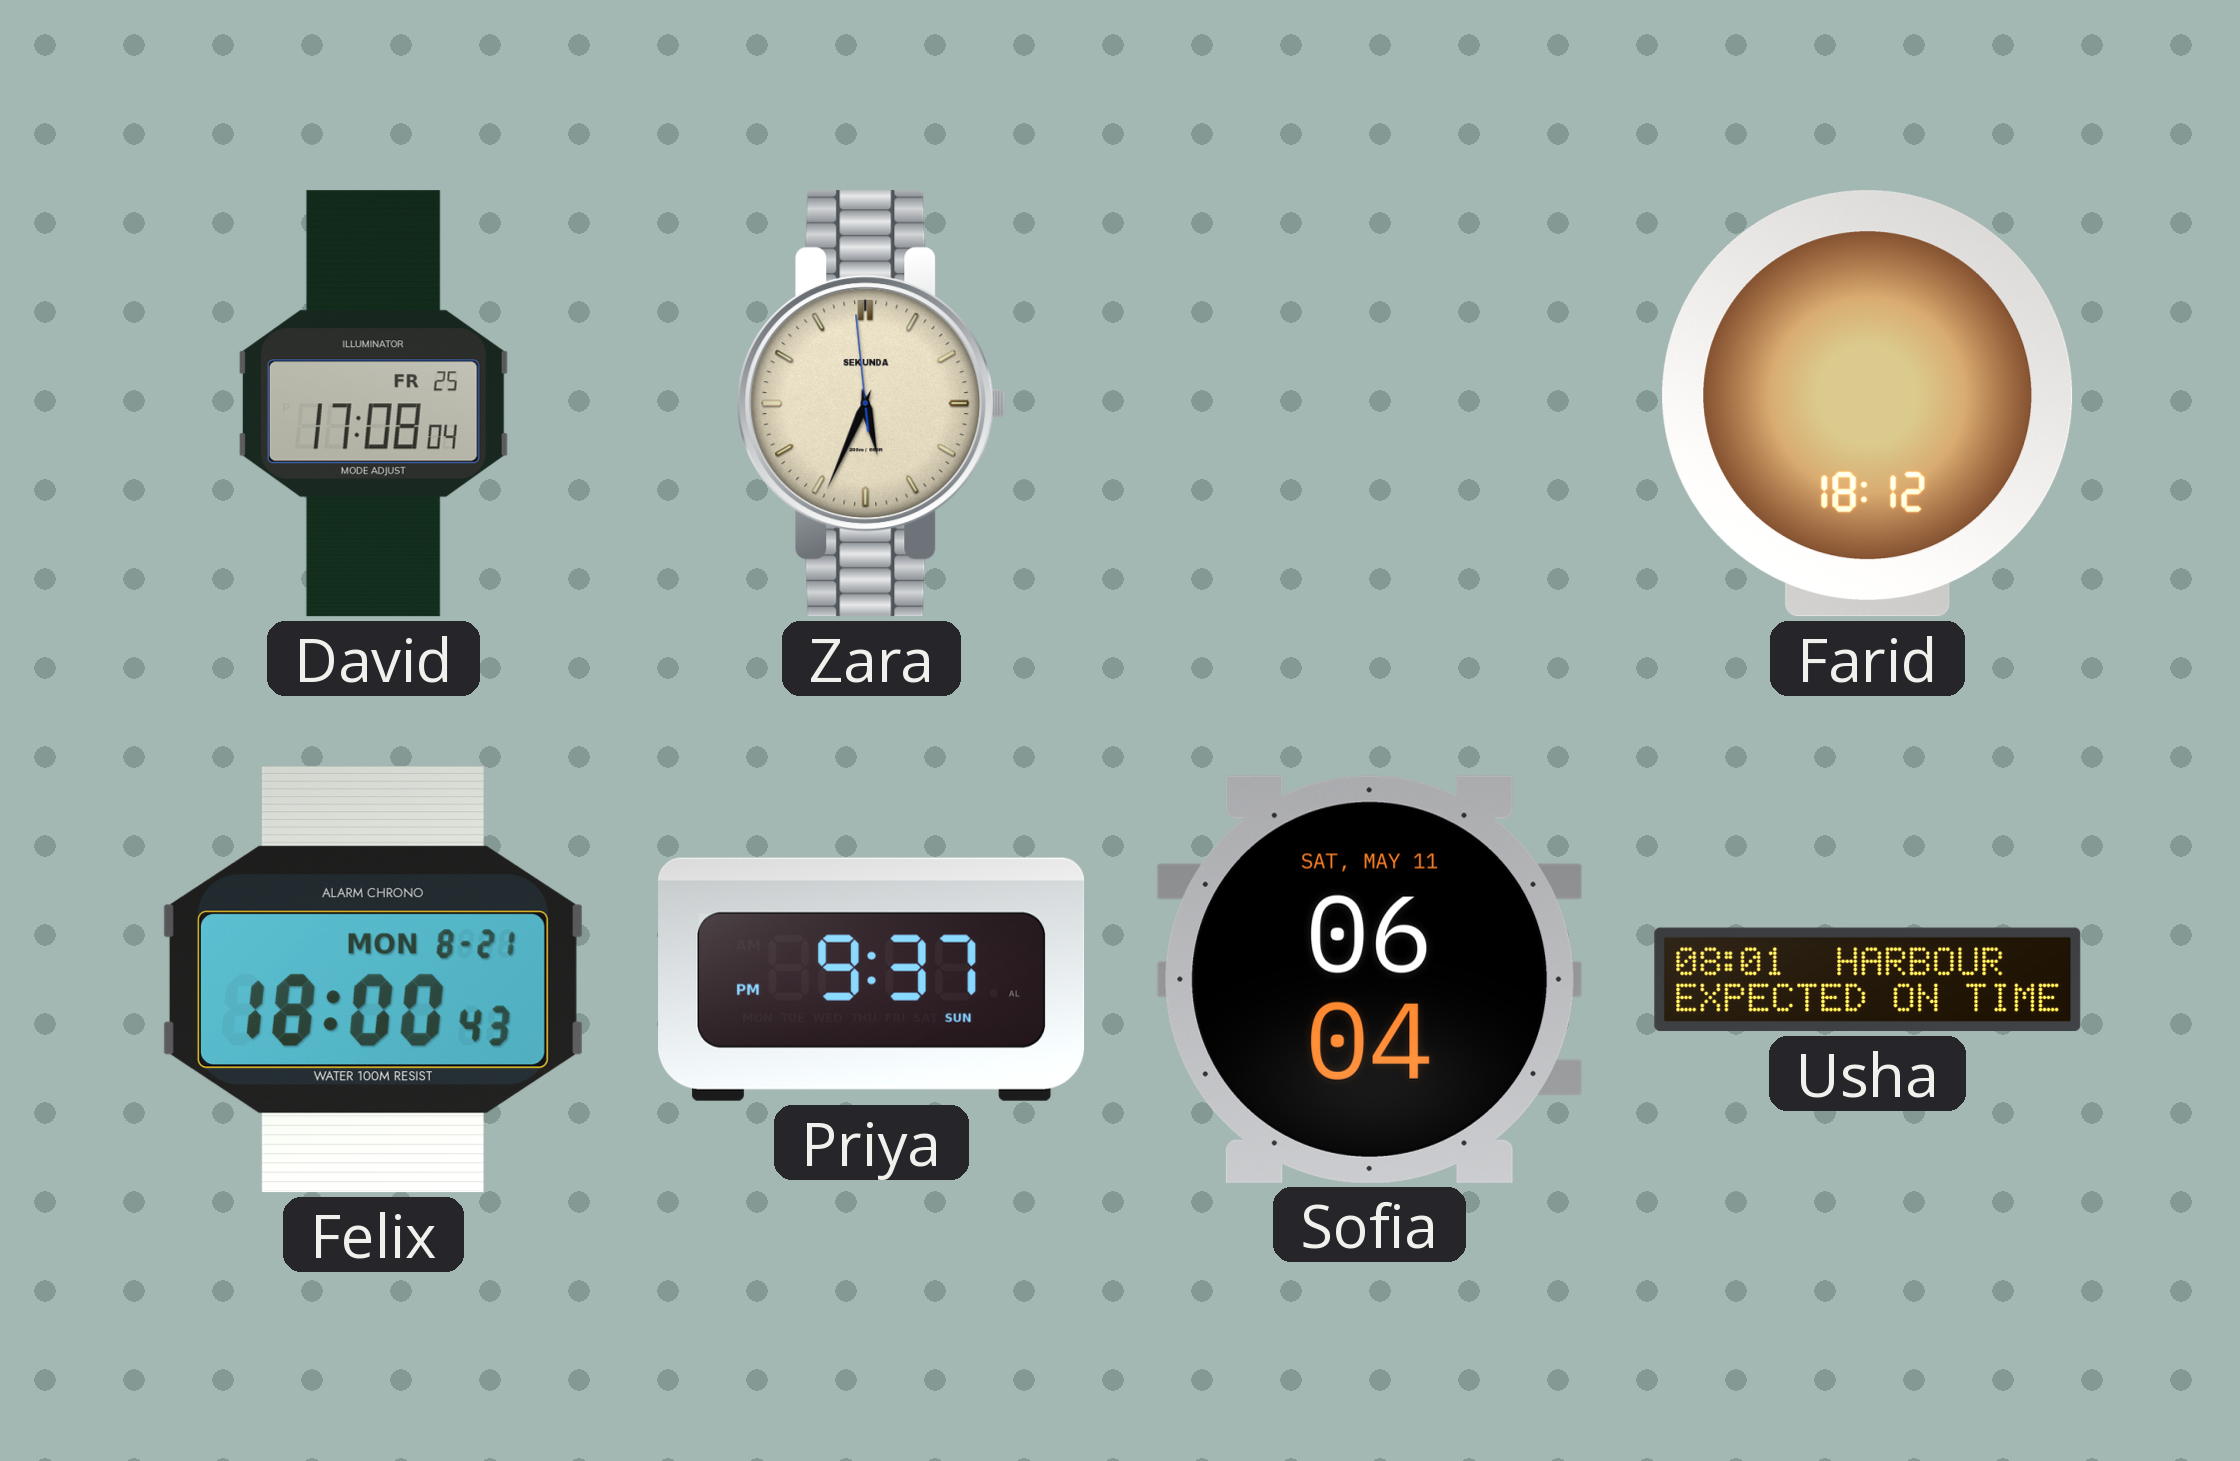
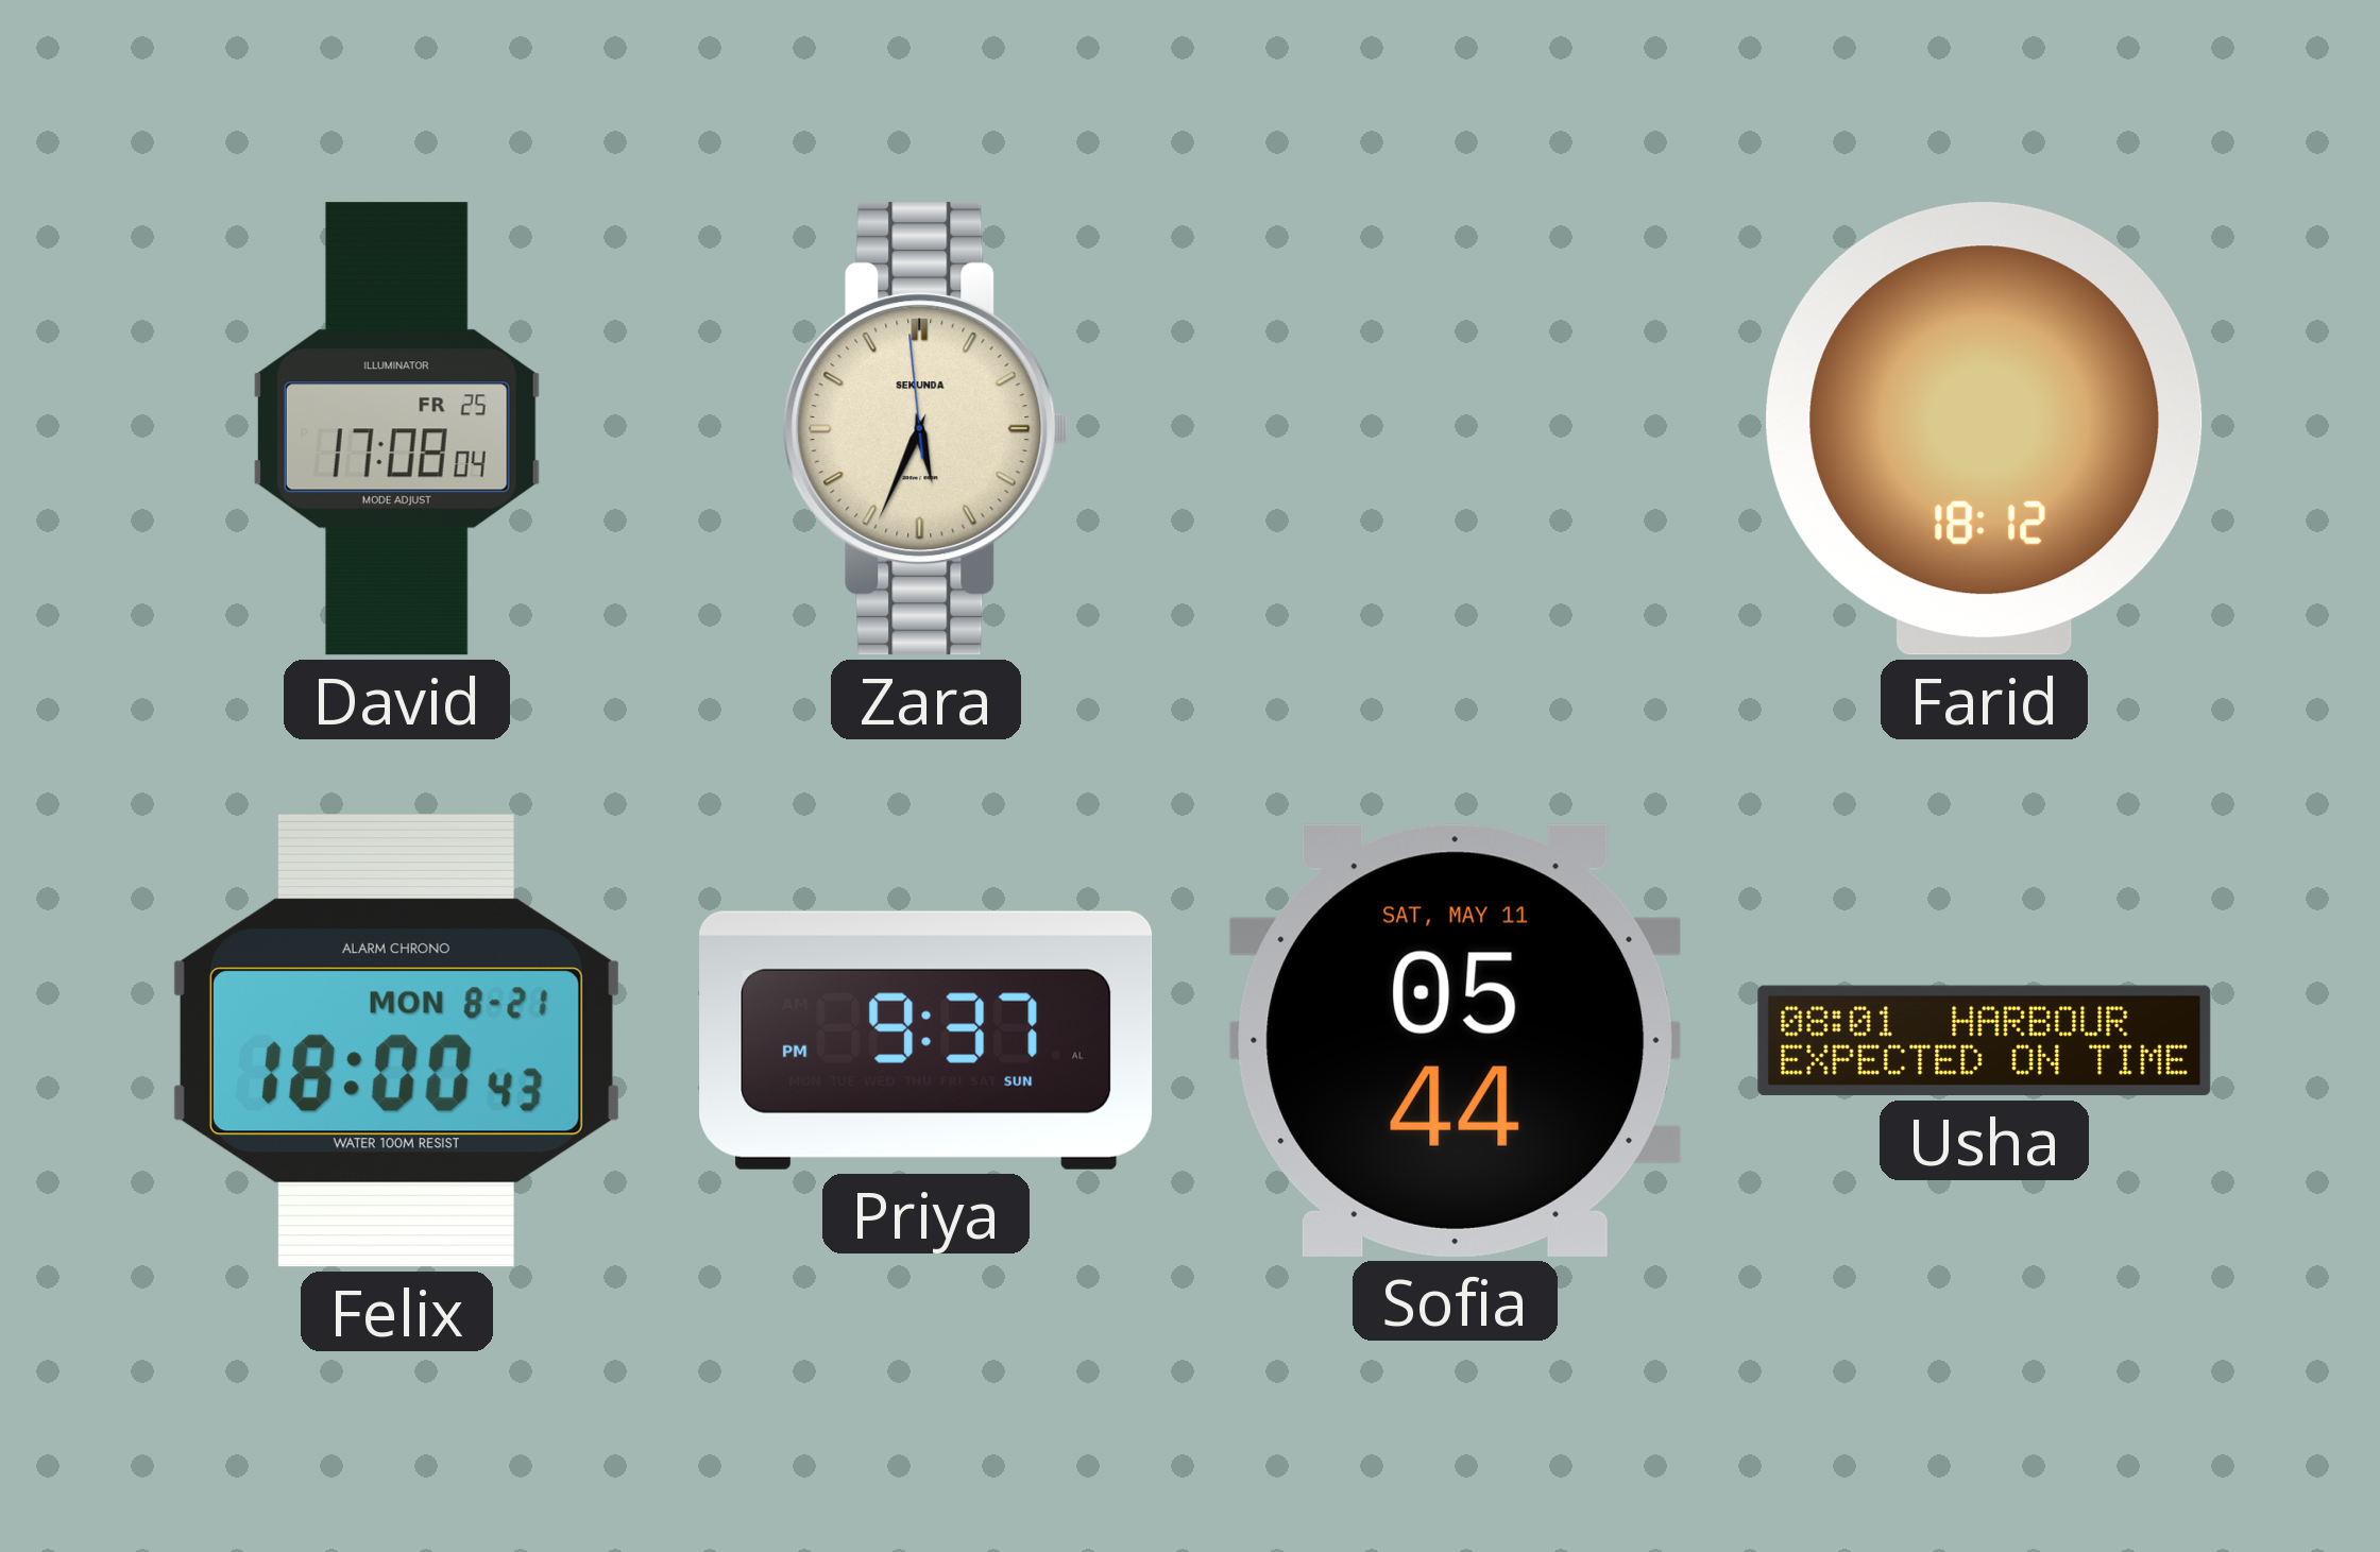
Sofia: 06:04 -> 05:44
